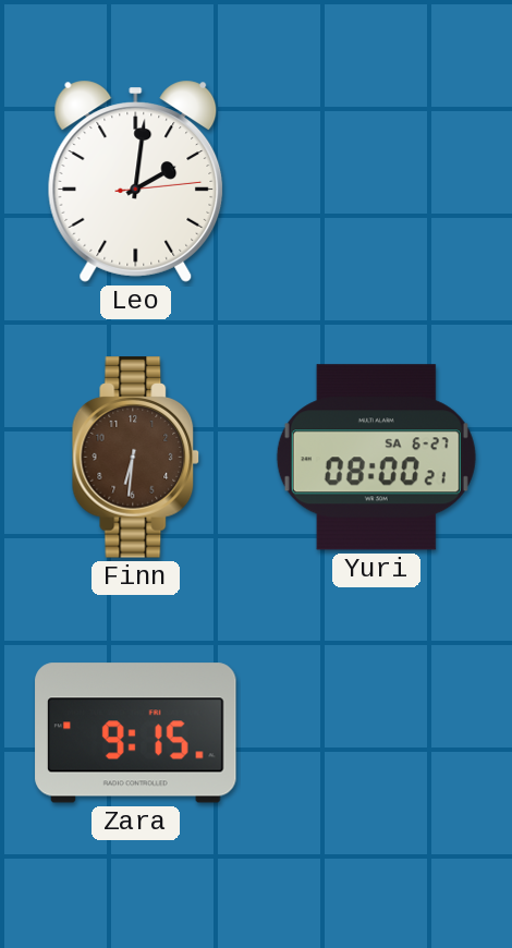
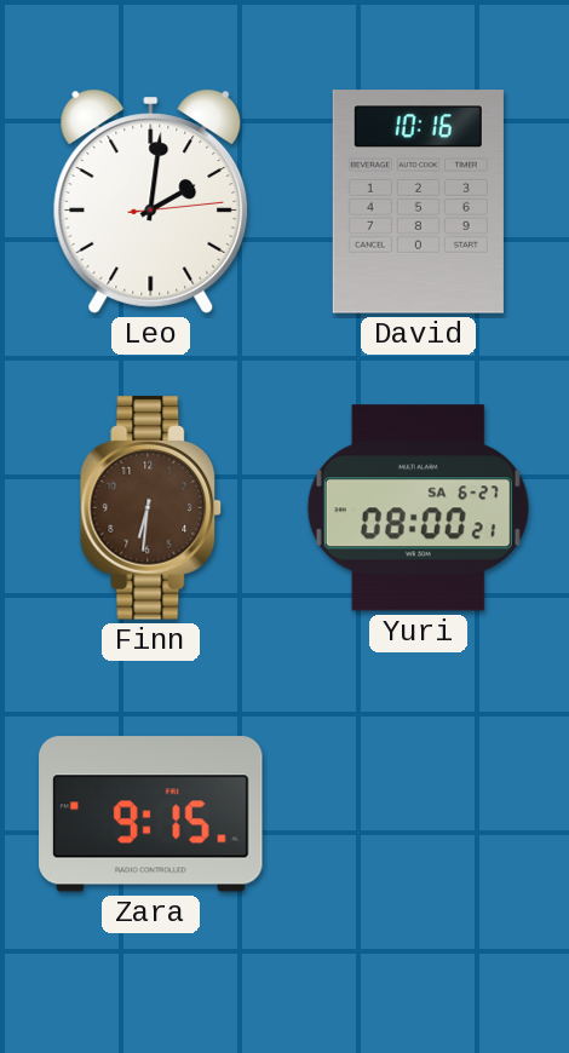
David: none -> 10:16
